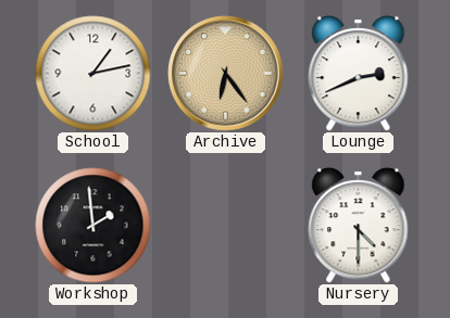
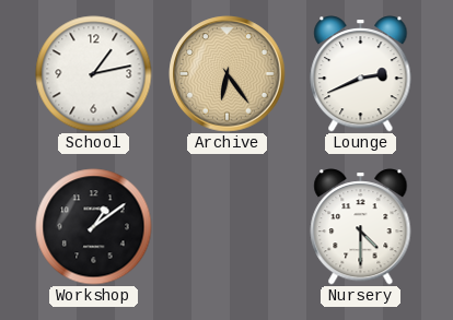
Workshop: 1:59 -> 1:09
